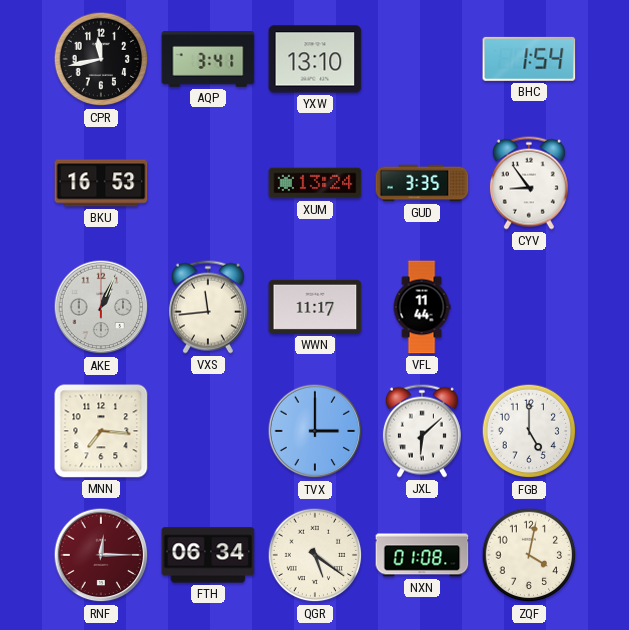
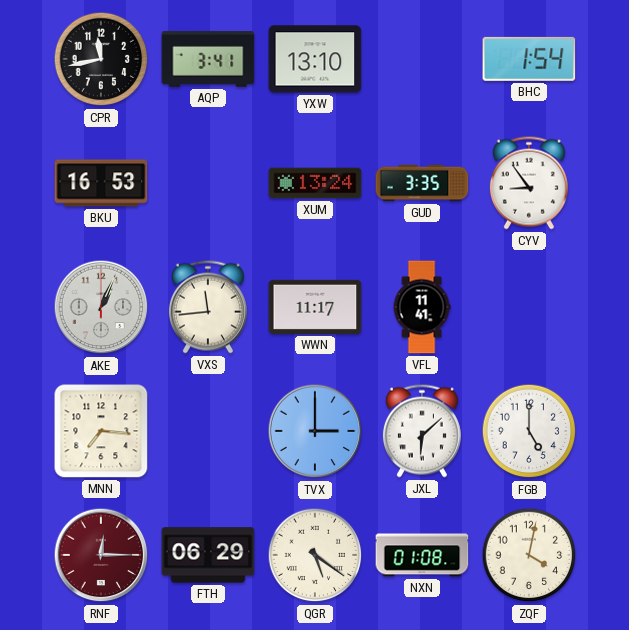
VFL: 11:44 -> 11:41
FTH: 06:34 -> 06:29
